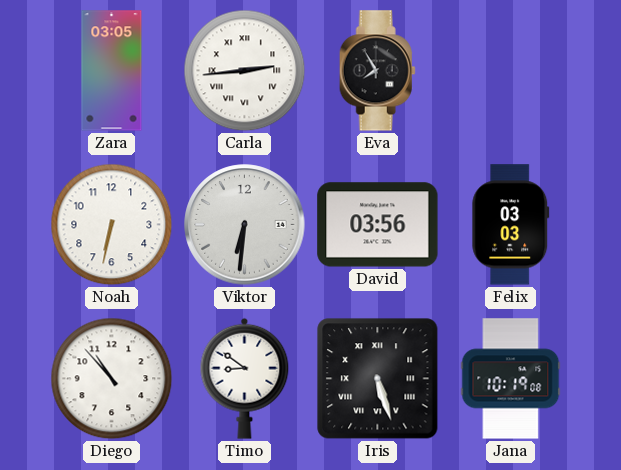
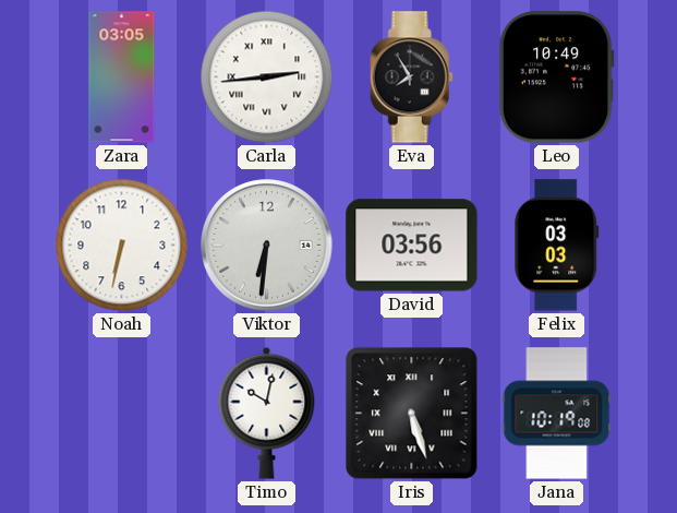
Leo: none -> 10:49
Diego: 10:53 -> none
Timo: 8:51 -> 10:02
